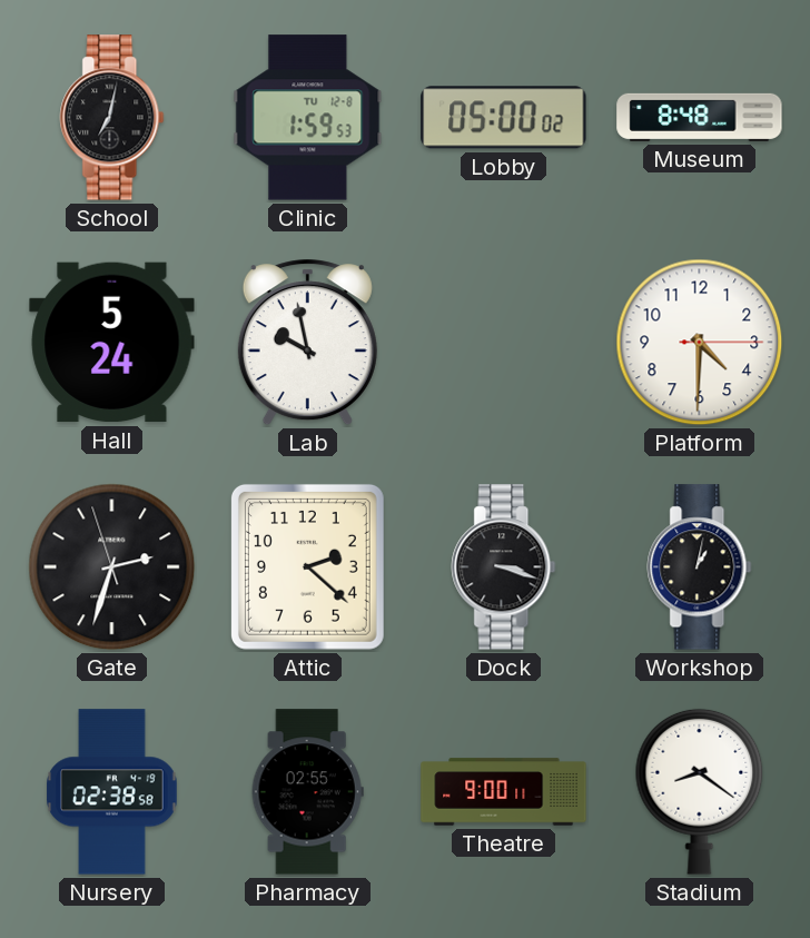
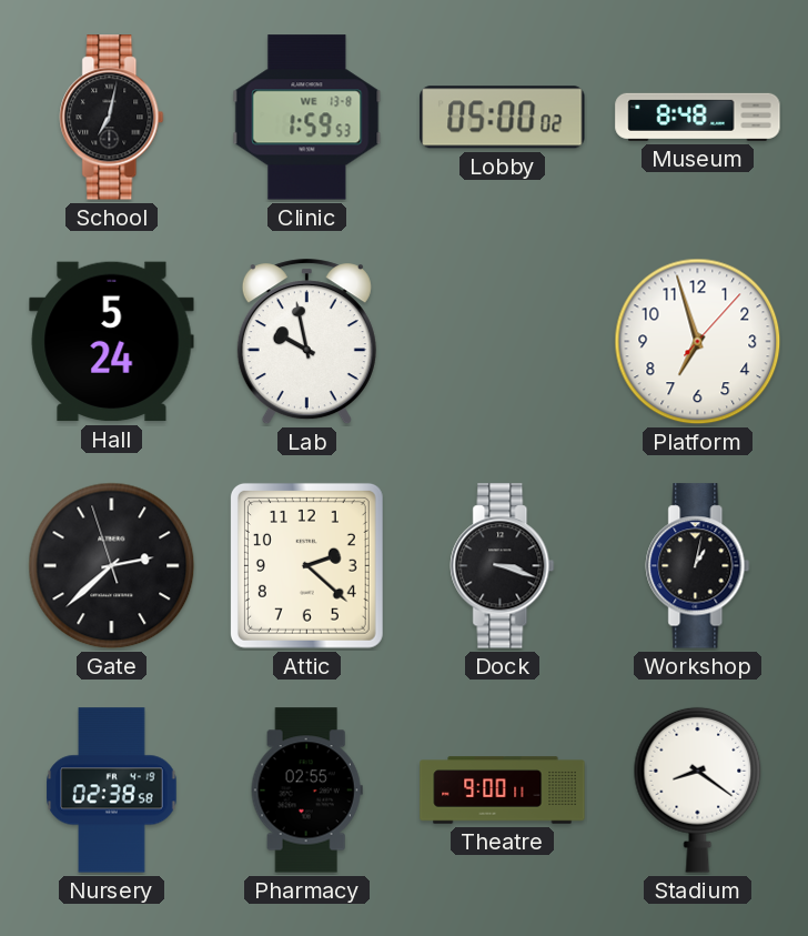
Clinic date: TU 12-8 -> WE 13-8
Platform: 4:30 -> 6:57
Gate: 2:32 -> 2:37
